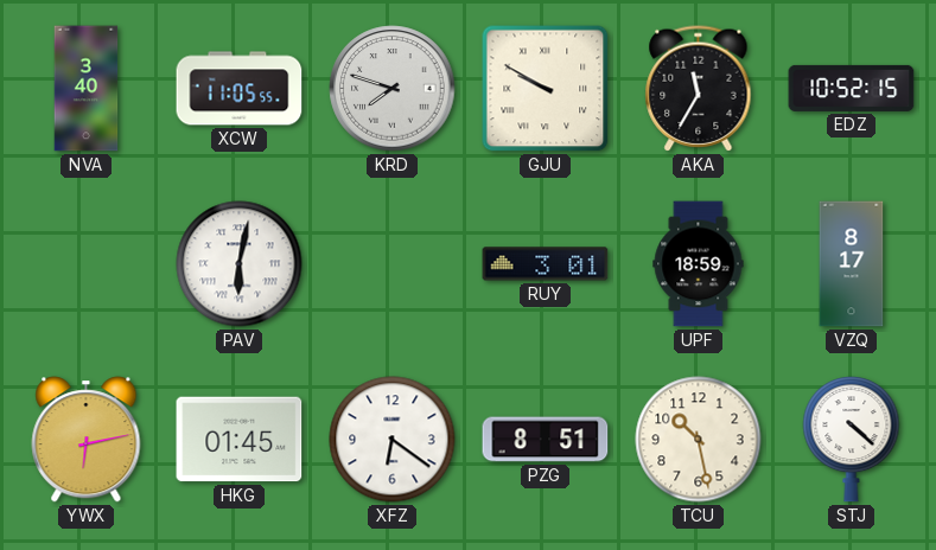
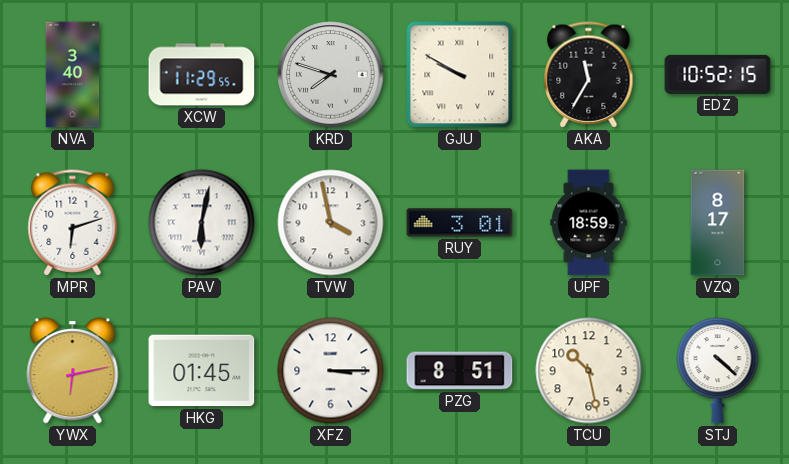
XCW: 11:05 -> 11:29
MPR: none -> 6:12
TVW: none -> 3:58
XFZ: 6:21 -> 3:15
